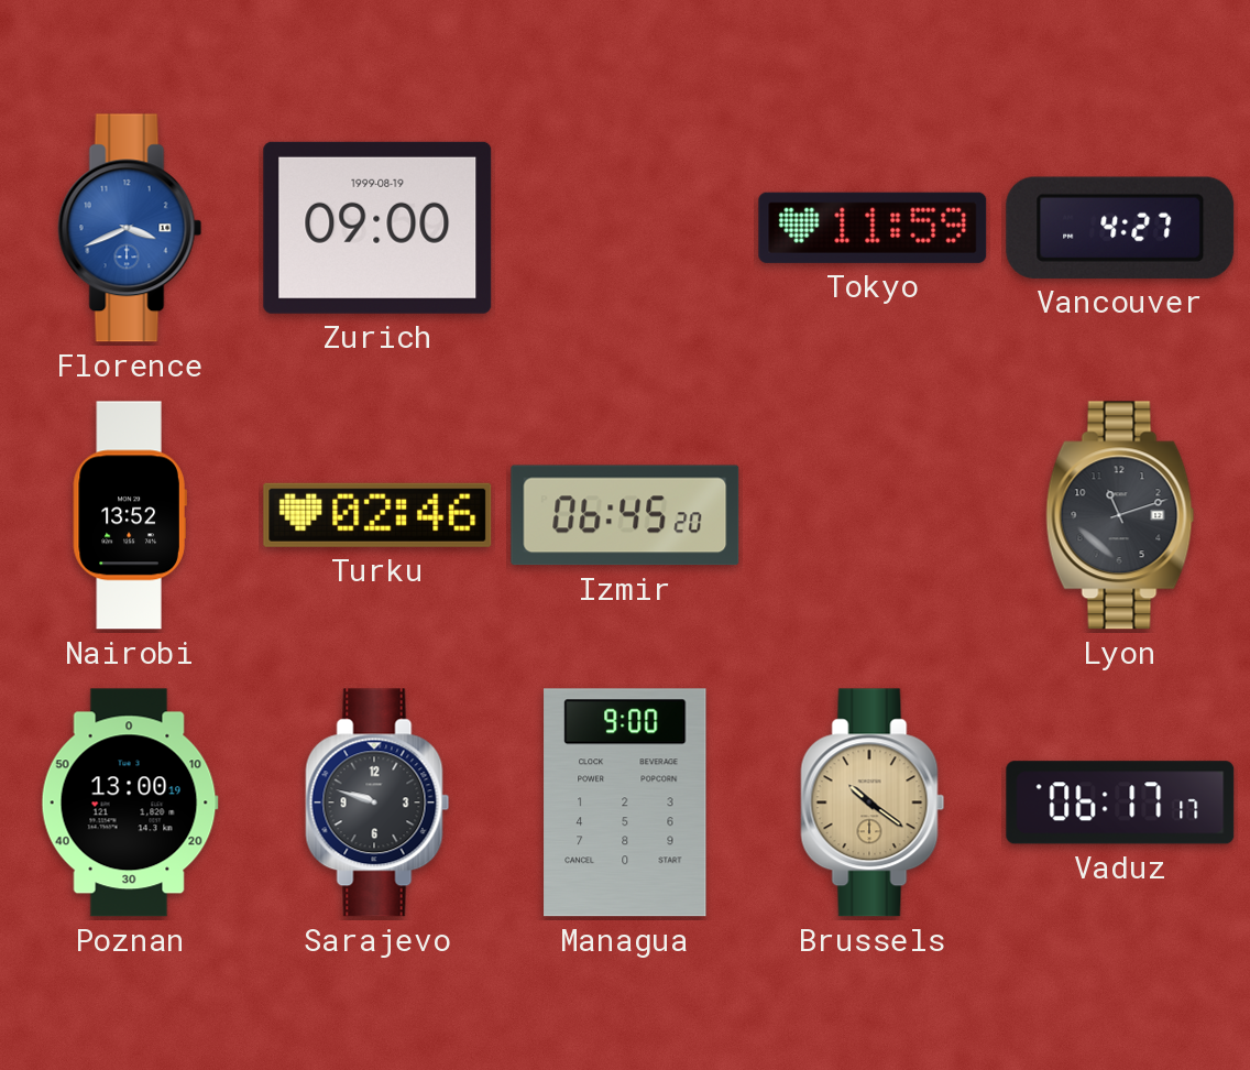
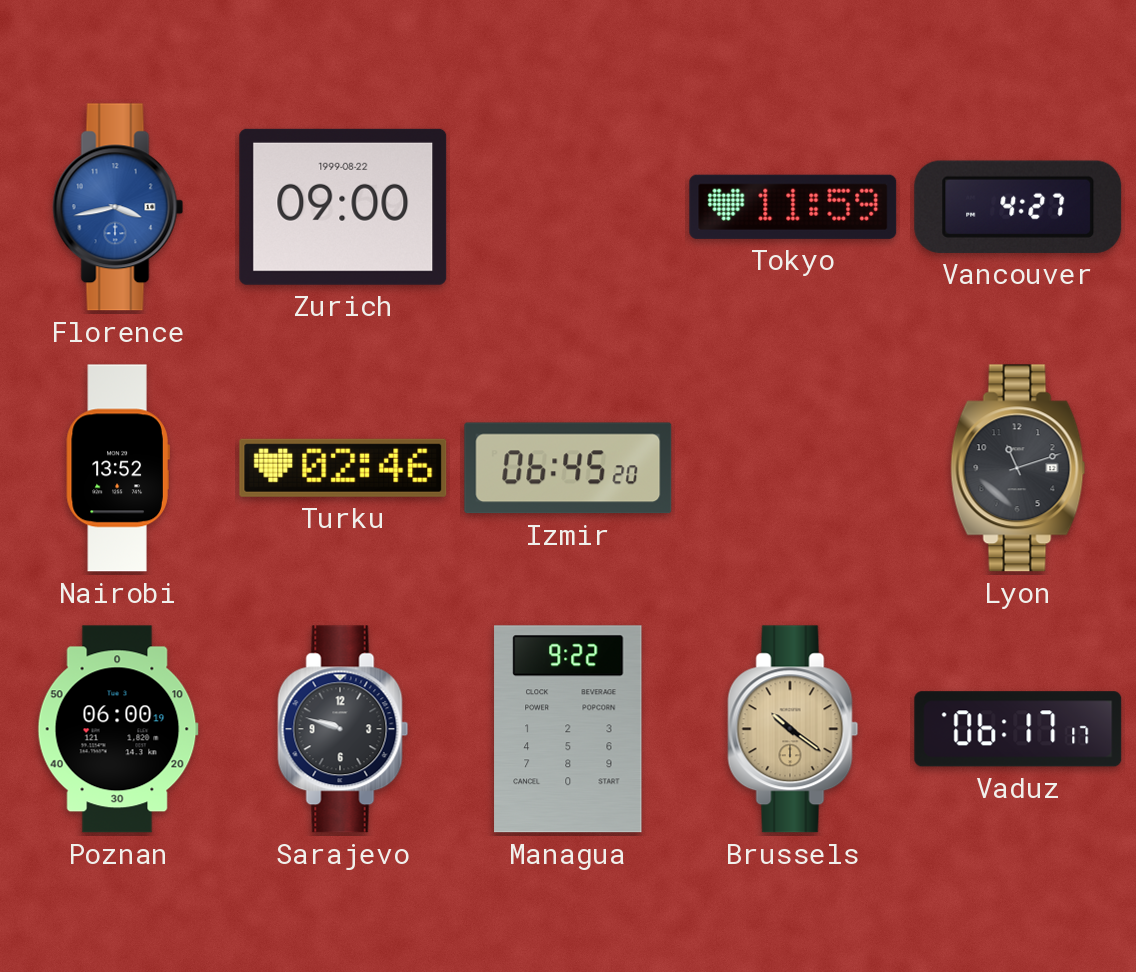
Florence: 3:41 -> 3:43
Zurich date: 1999-08-19 -> 1999-08-22
Poznan: 13:00 -> 06:00
Managua: 9:00 -> 9:22
